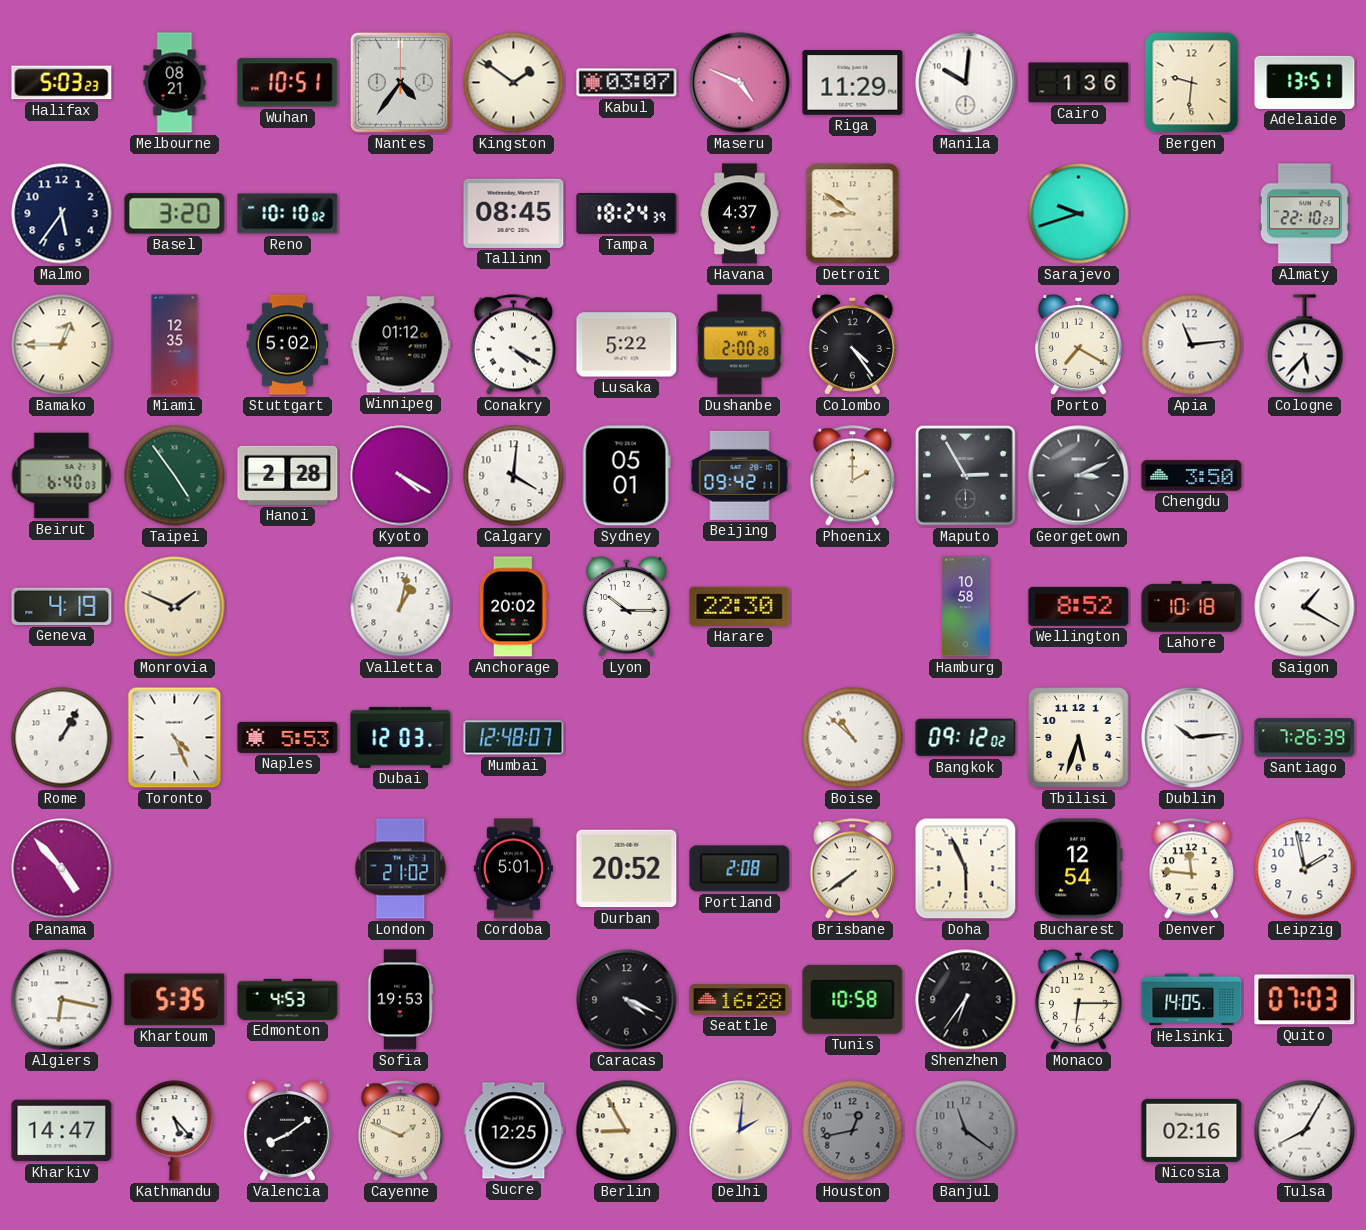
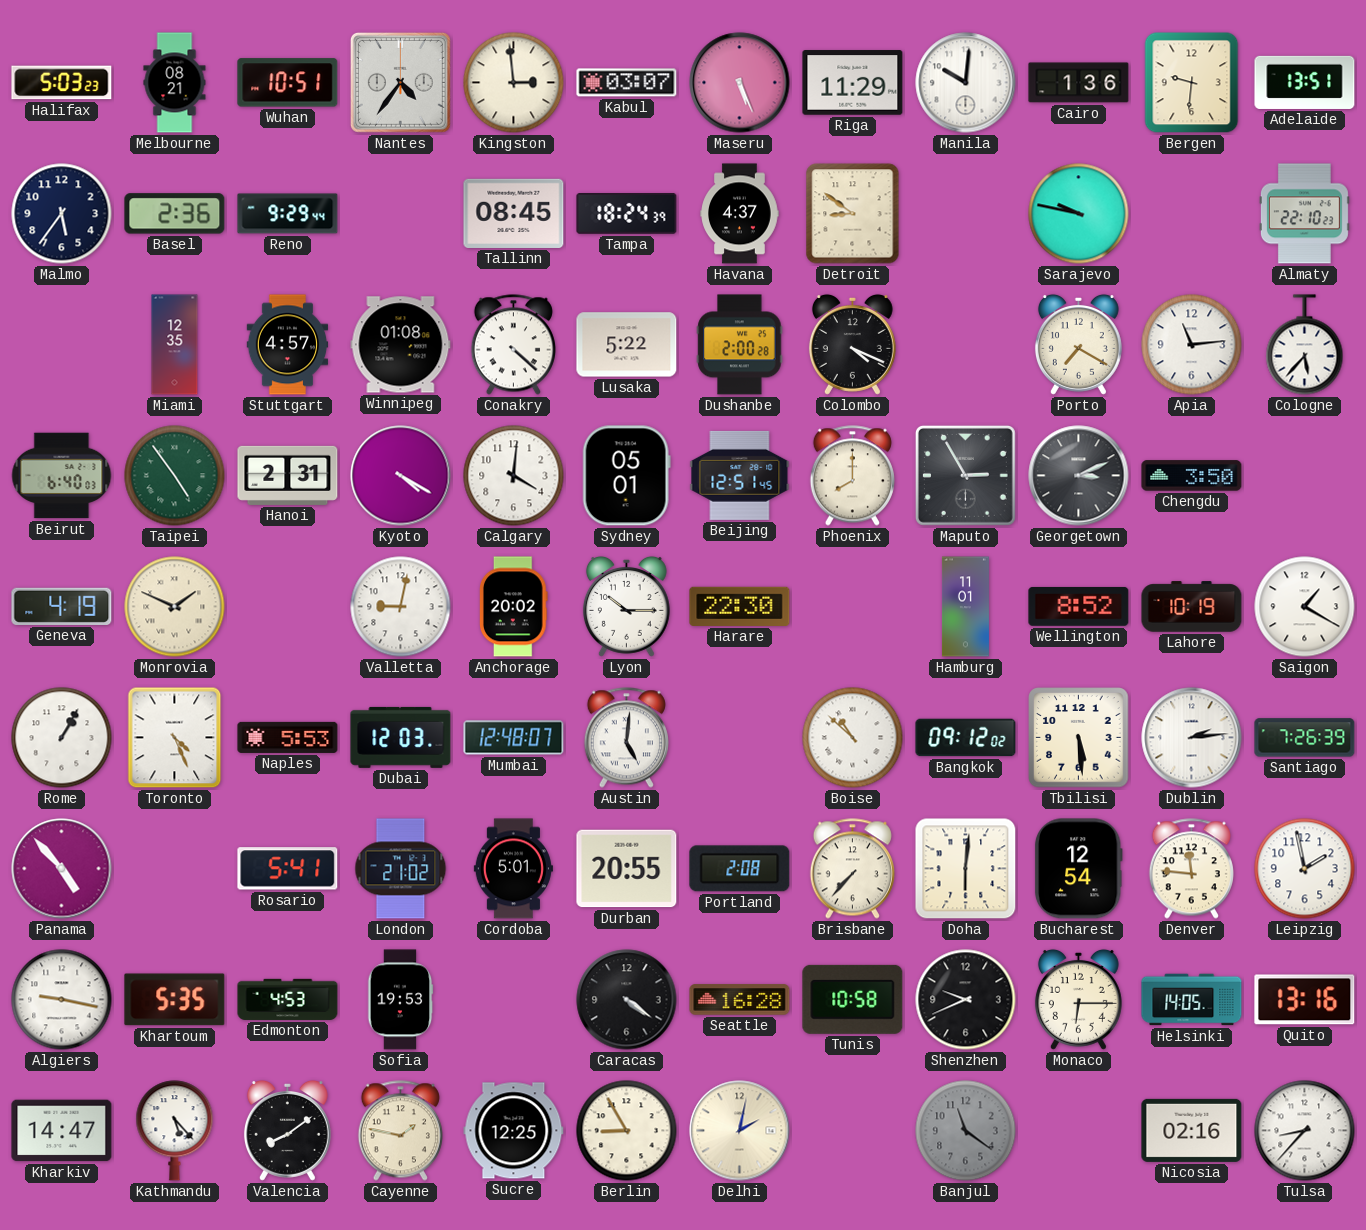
Kingston: 1:51 -> 2:59
Maseru: 4:49 -> 5:26
Basel: 3:20 -> 2:36
Reno: 10:10 -> 9:29
Sarajevo: 9:42 -> 9:47
Bamako: 12:45 -> none
Stuttgart: 5:02 -> 4:57
Winnipeg: 01:12 -> 01:08
Conakry: 4:20 -> 4:22
Colombo: 4:24 -> 4:19
Hanoi: 2:28 -> 2:31
Beijing: 09:42 -> 12:51
Phoenix: 2:00 -> 8:00
Valletta: 1:02 -> 9:02
Hamburg: 10:58 -> 11:01
Lahore: 10:18 -> 10:19
Austin: none -> 5:01
Tbilisi: 5:33 -> 5:29
Dublin: 10:14 -> 2:14
Rosario: none -> 5:41
Durban: 20:52 -> 20:55
Brisbane: 7:39 -> 7:37
Doha: 5:56 -> 6:01
Algiers: 6:17 -> 9:17
Caracas: 4:19 -> 4:21
Shenzhen: 6:36 -> 9:41
Quito: 07:03 -> 13:16
Cayenne: 1:49 -> 1:47
Delhi: 2:01 -> 2:02
Houston: 12:43 -> none
Tulsa: 8:05 -> 8:37
